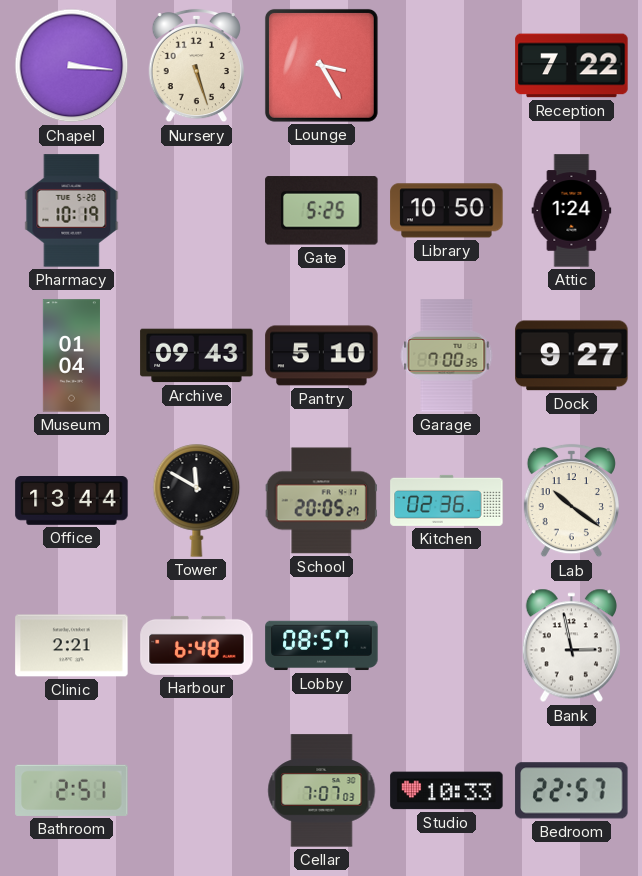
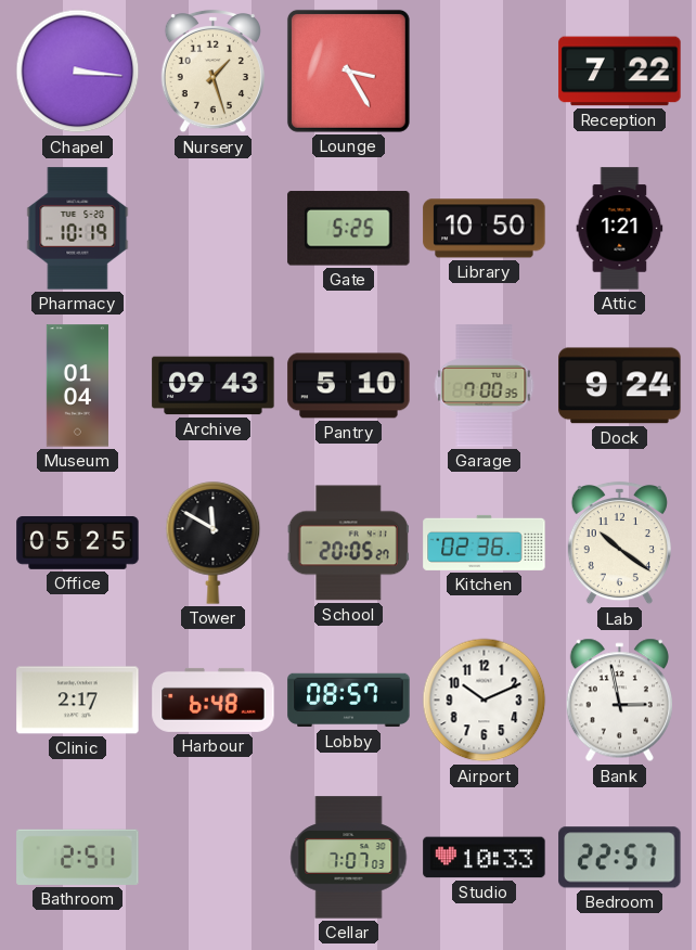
Nursery: 5:27 -> 1:27
Attic: 1:24 -> 1:21
Dock: 9:27 -> 9:24
Office: 13:44 -> 05:25
Clinic: 2:21 -> 2:17
Airport: none -> 10:11
